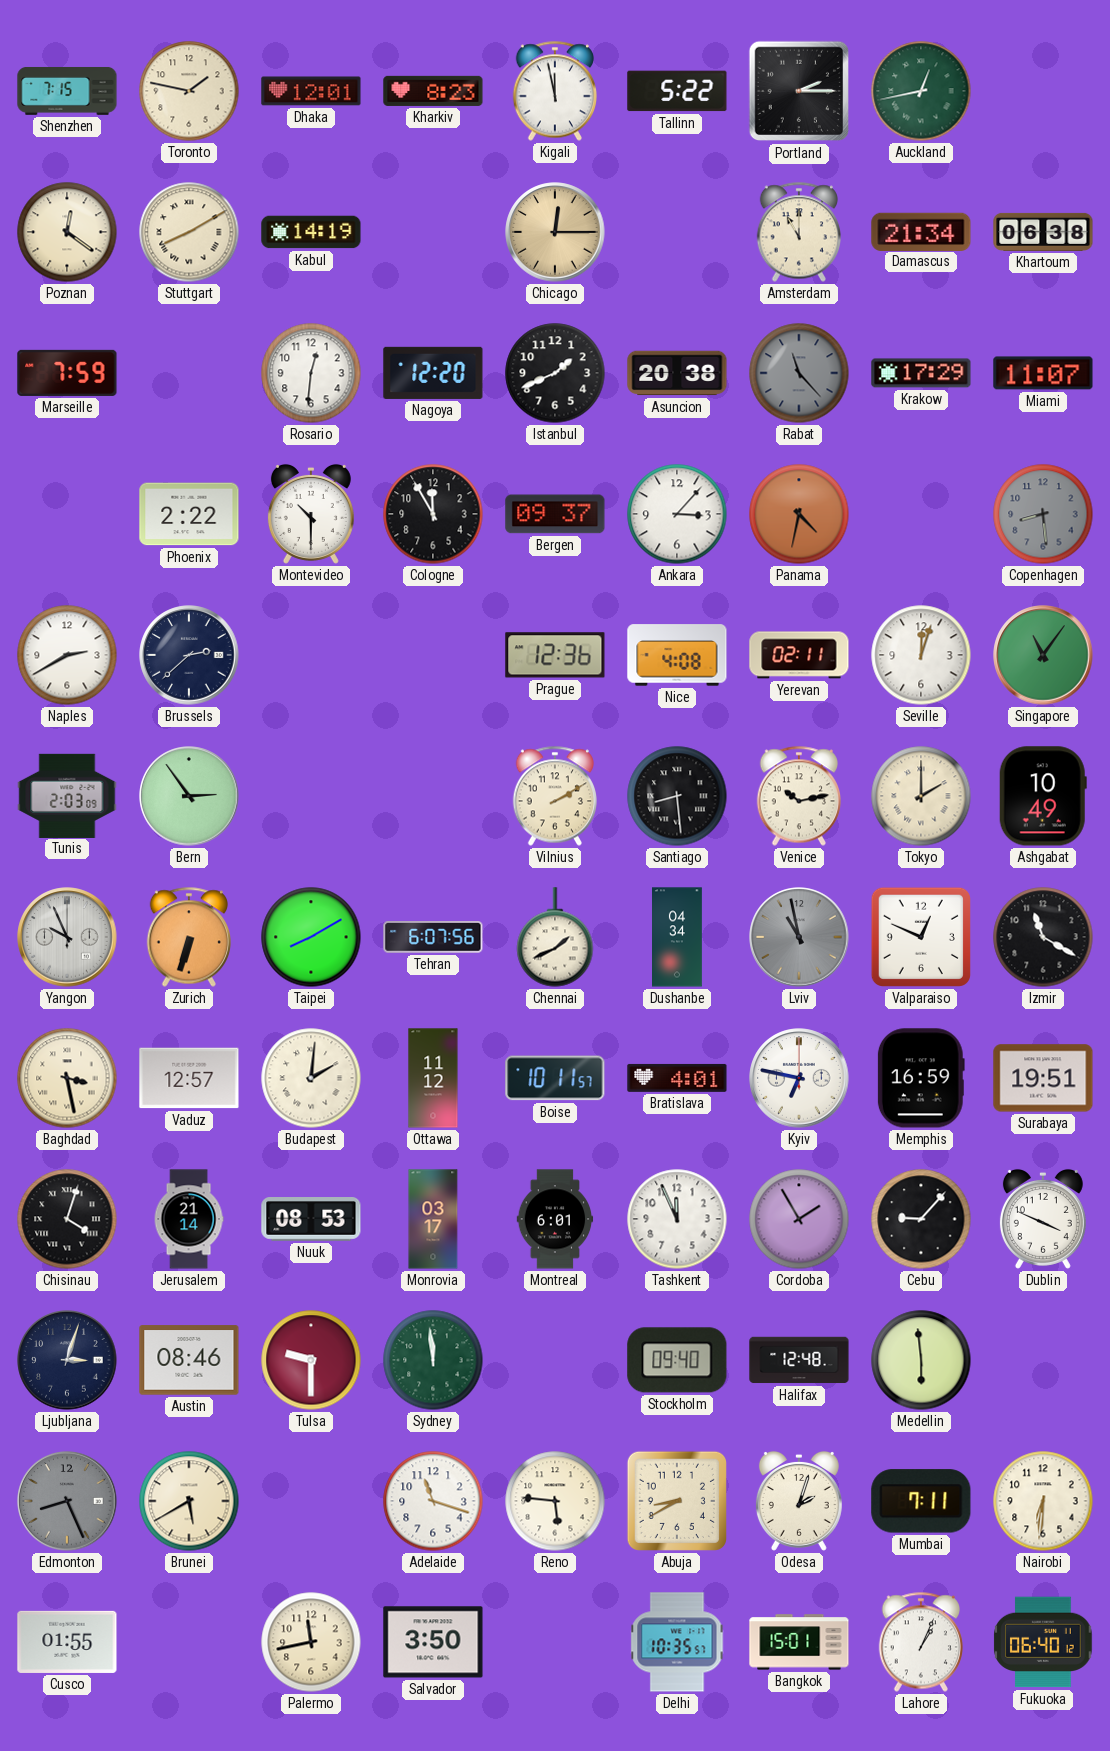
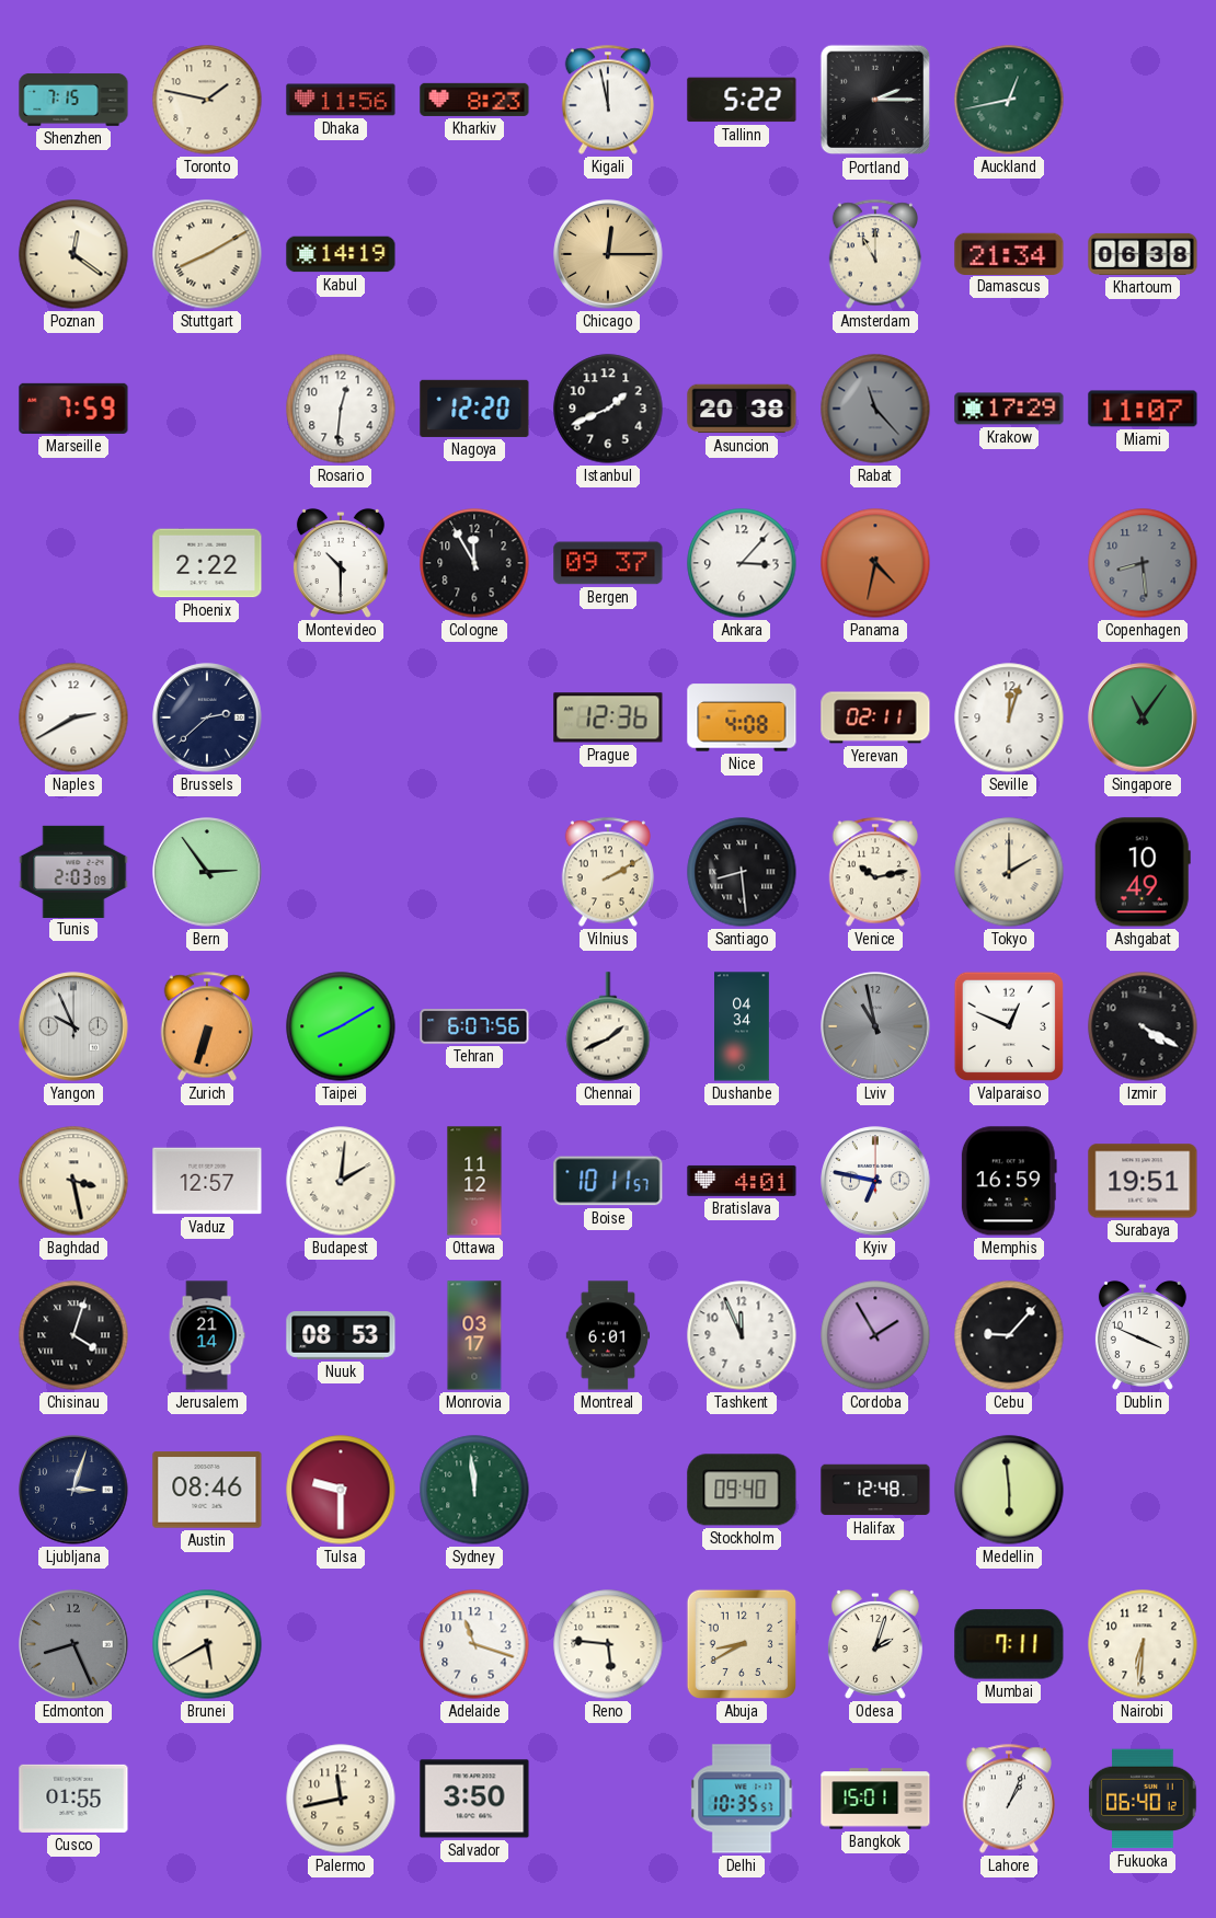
Dhaka: 12:01 -> 11:56
Izmir: 11:20 -> 4:20
